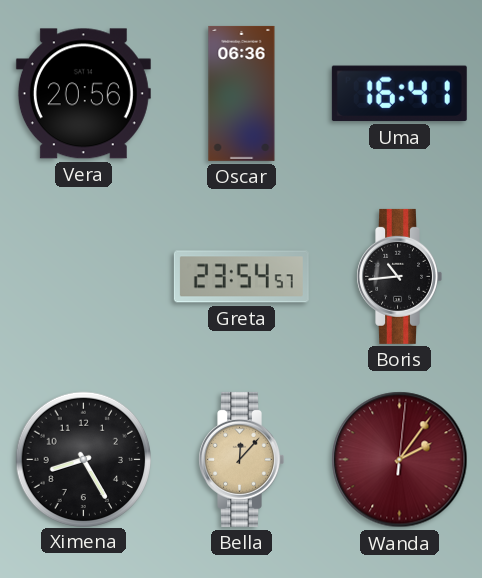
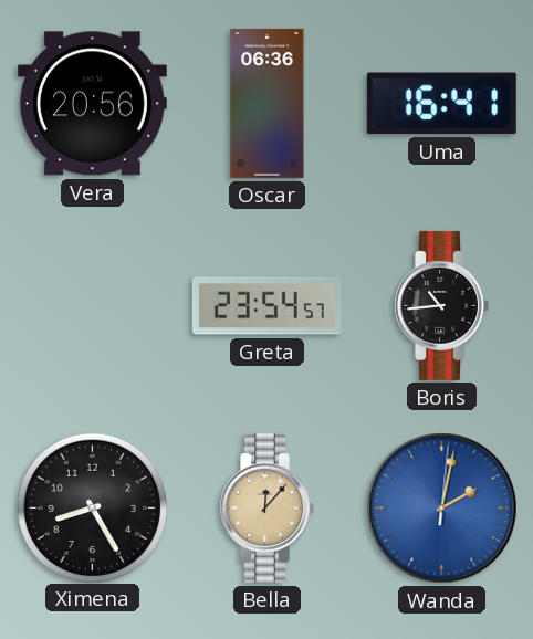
Wanda: 2:06 -> 2:02
Wanda dial: burgundy -> blue
